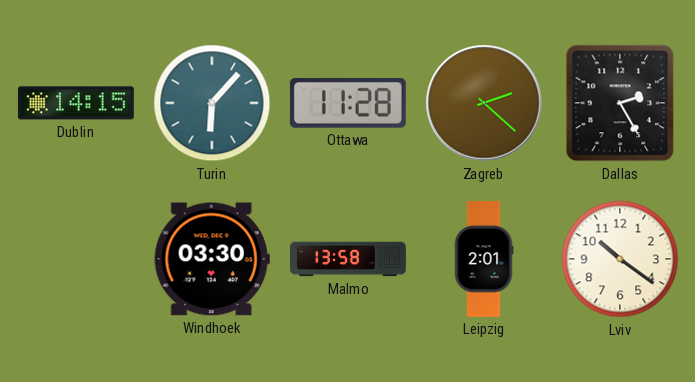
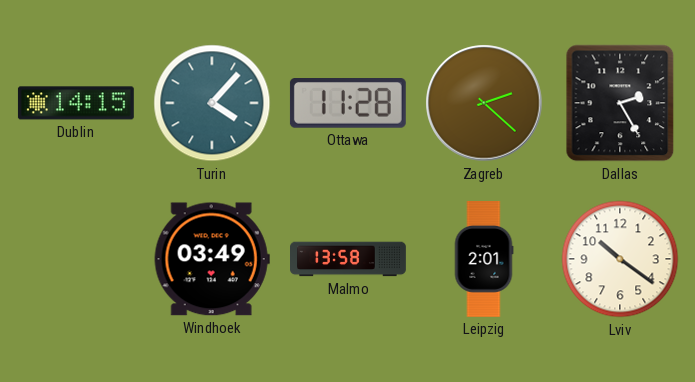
Turin: 6:07 -> 4:07
Windhoek: 03:30 -> 03:49
